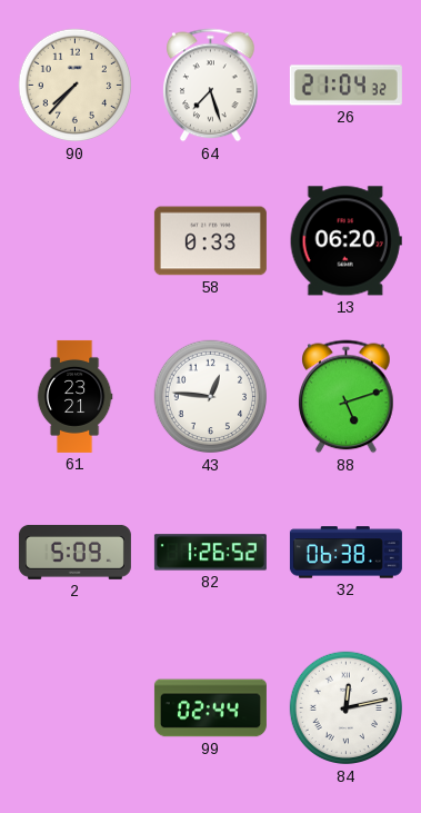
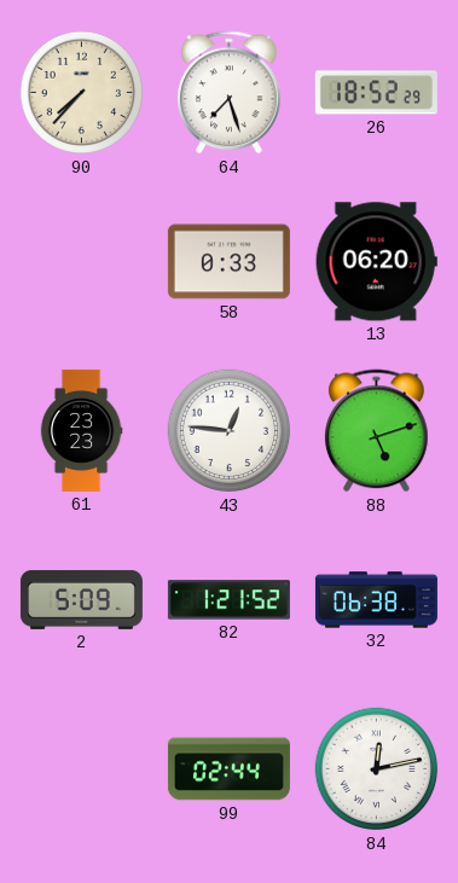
26: 21:04 -> 18:52
61: 23:21 -> 23:23
82: 1:26 -> 1:21
